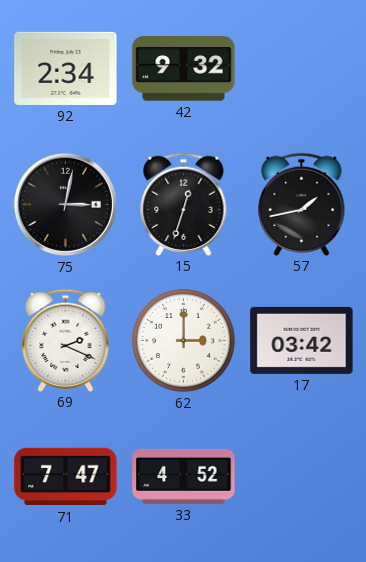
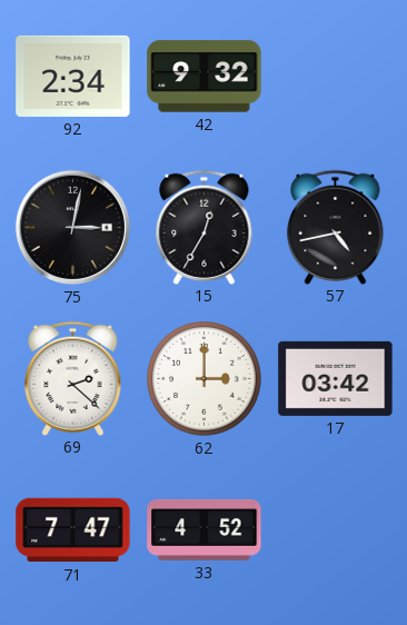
15: 12:33 -> 12:35
57: 1:43 -> 4:43
69: 2:19 -> 2:22
